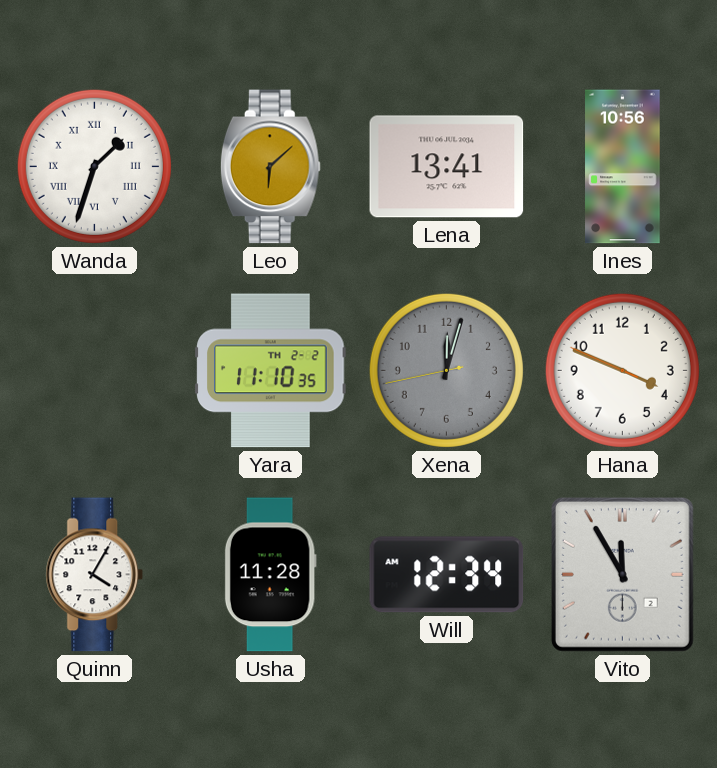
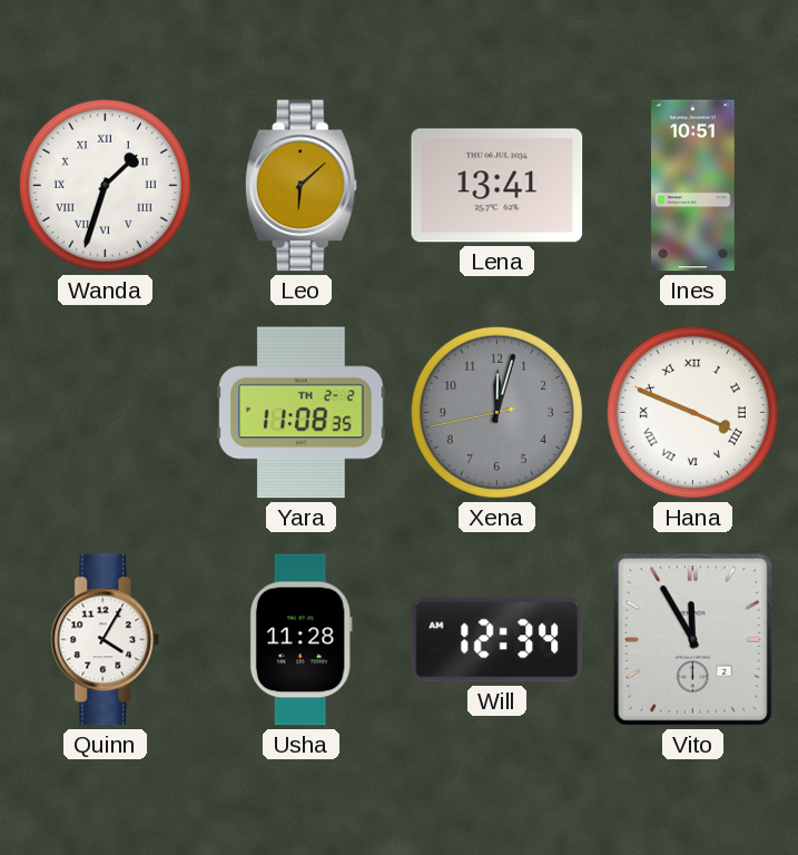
Ines: 10:56 -> 10:51
Yara: 11:10 -> 11:08
Hana numerals: Arabic -> Roman
